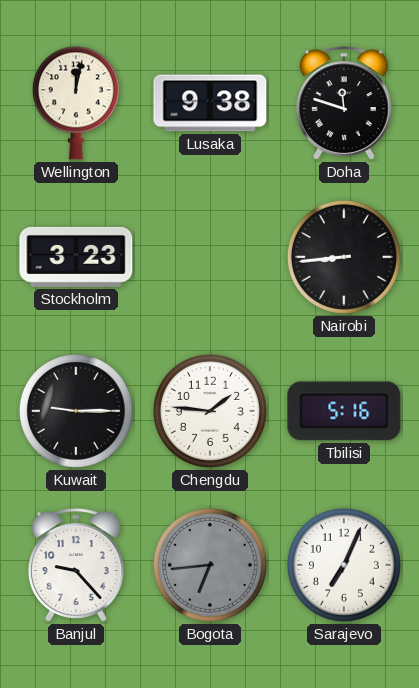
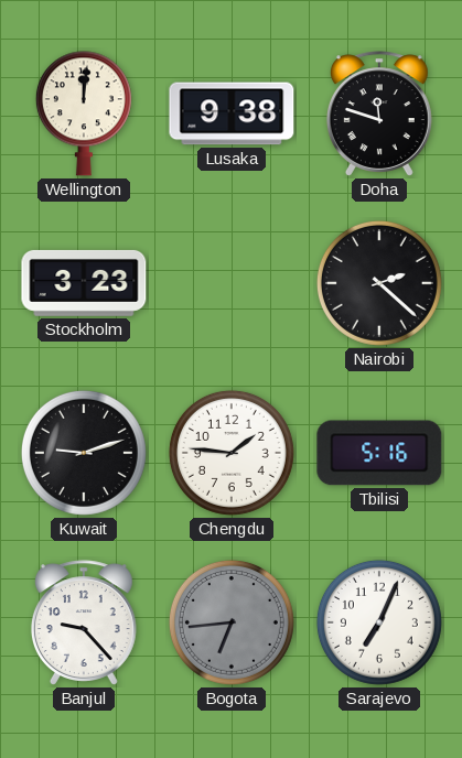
Wellington: 12:02 -> 12:01
Nairobi: 8:44 -> 2:22
Kuwait: 9:15 -> 9:12
